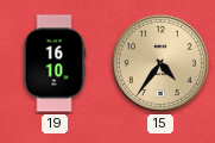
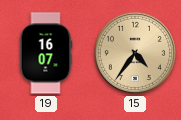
19: 16:10 -> 16:07
